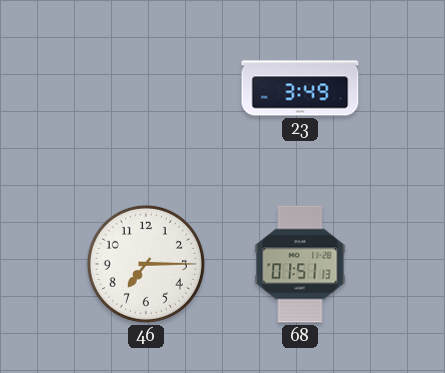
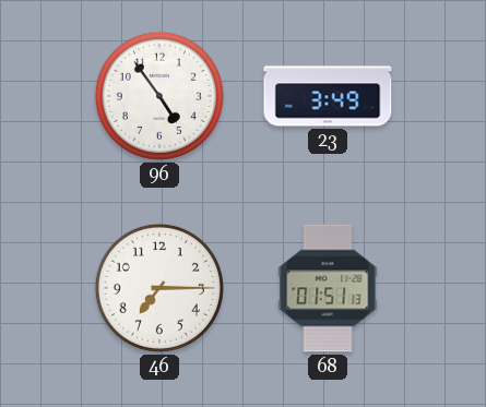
96: none -> 4:54
